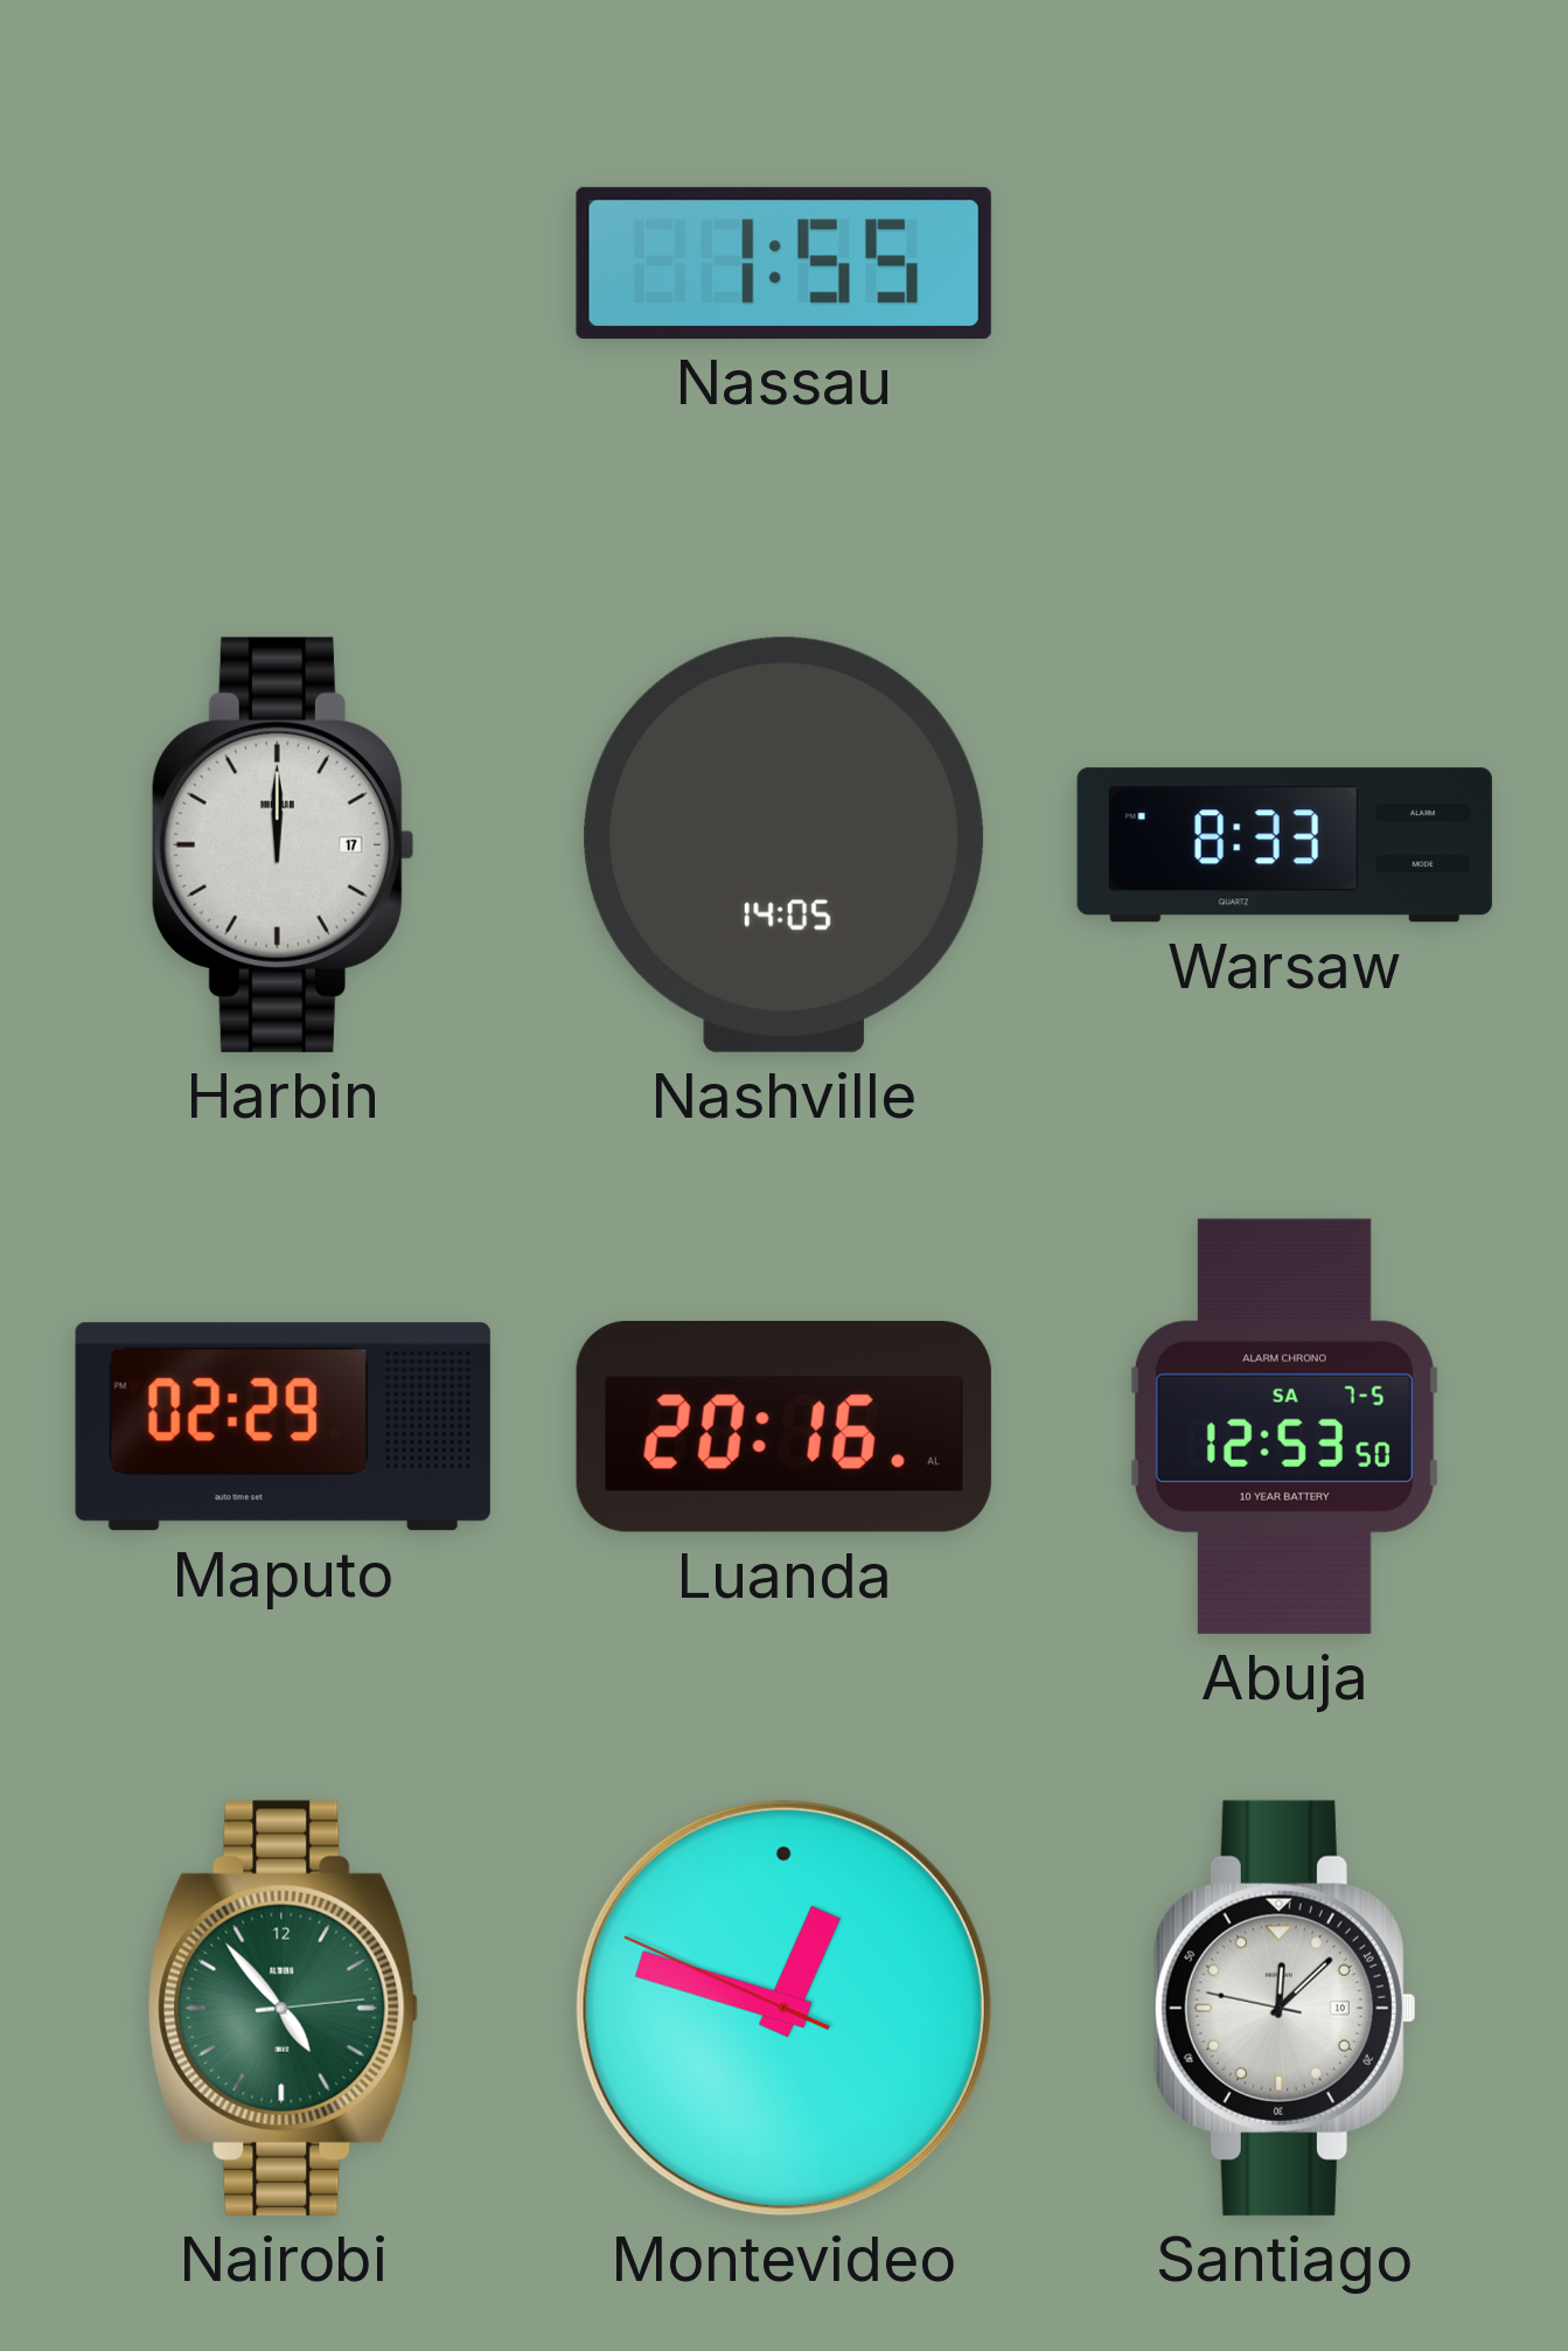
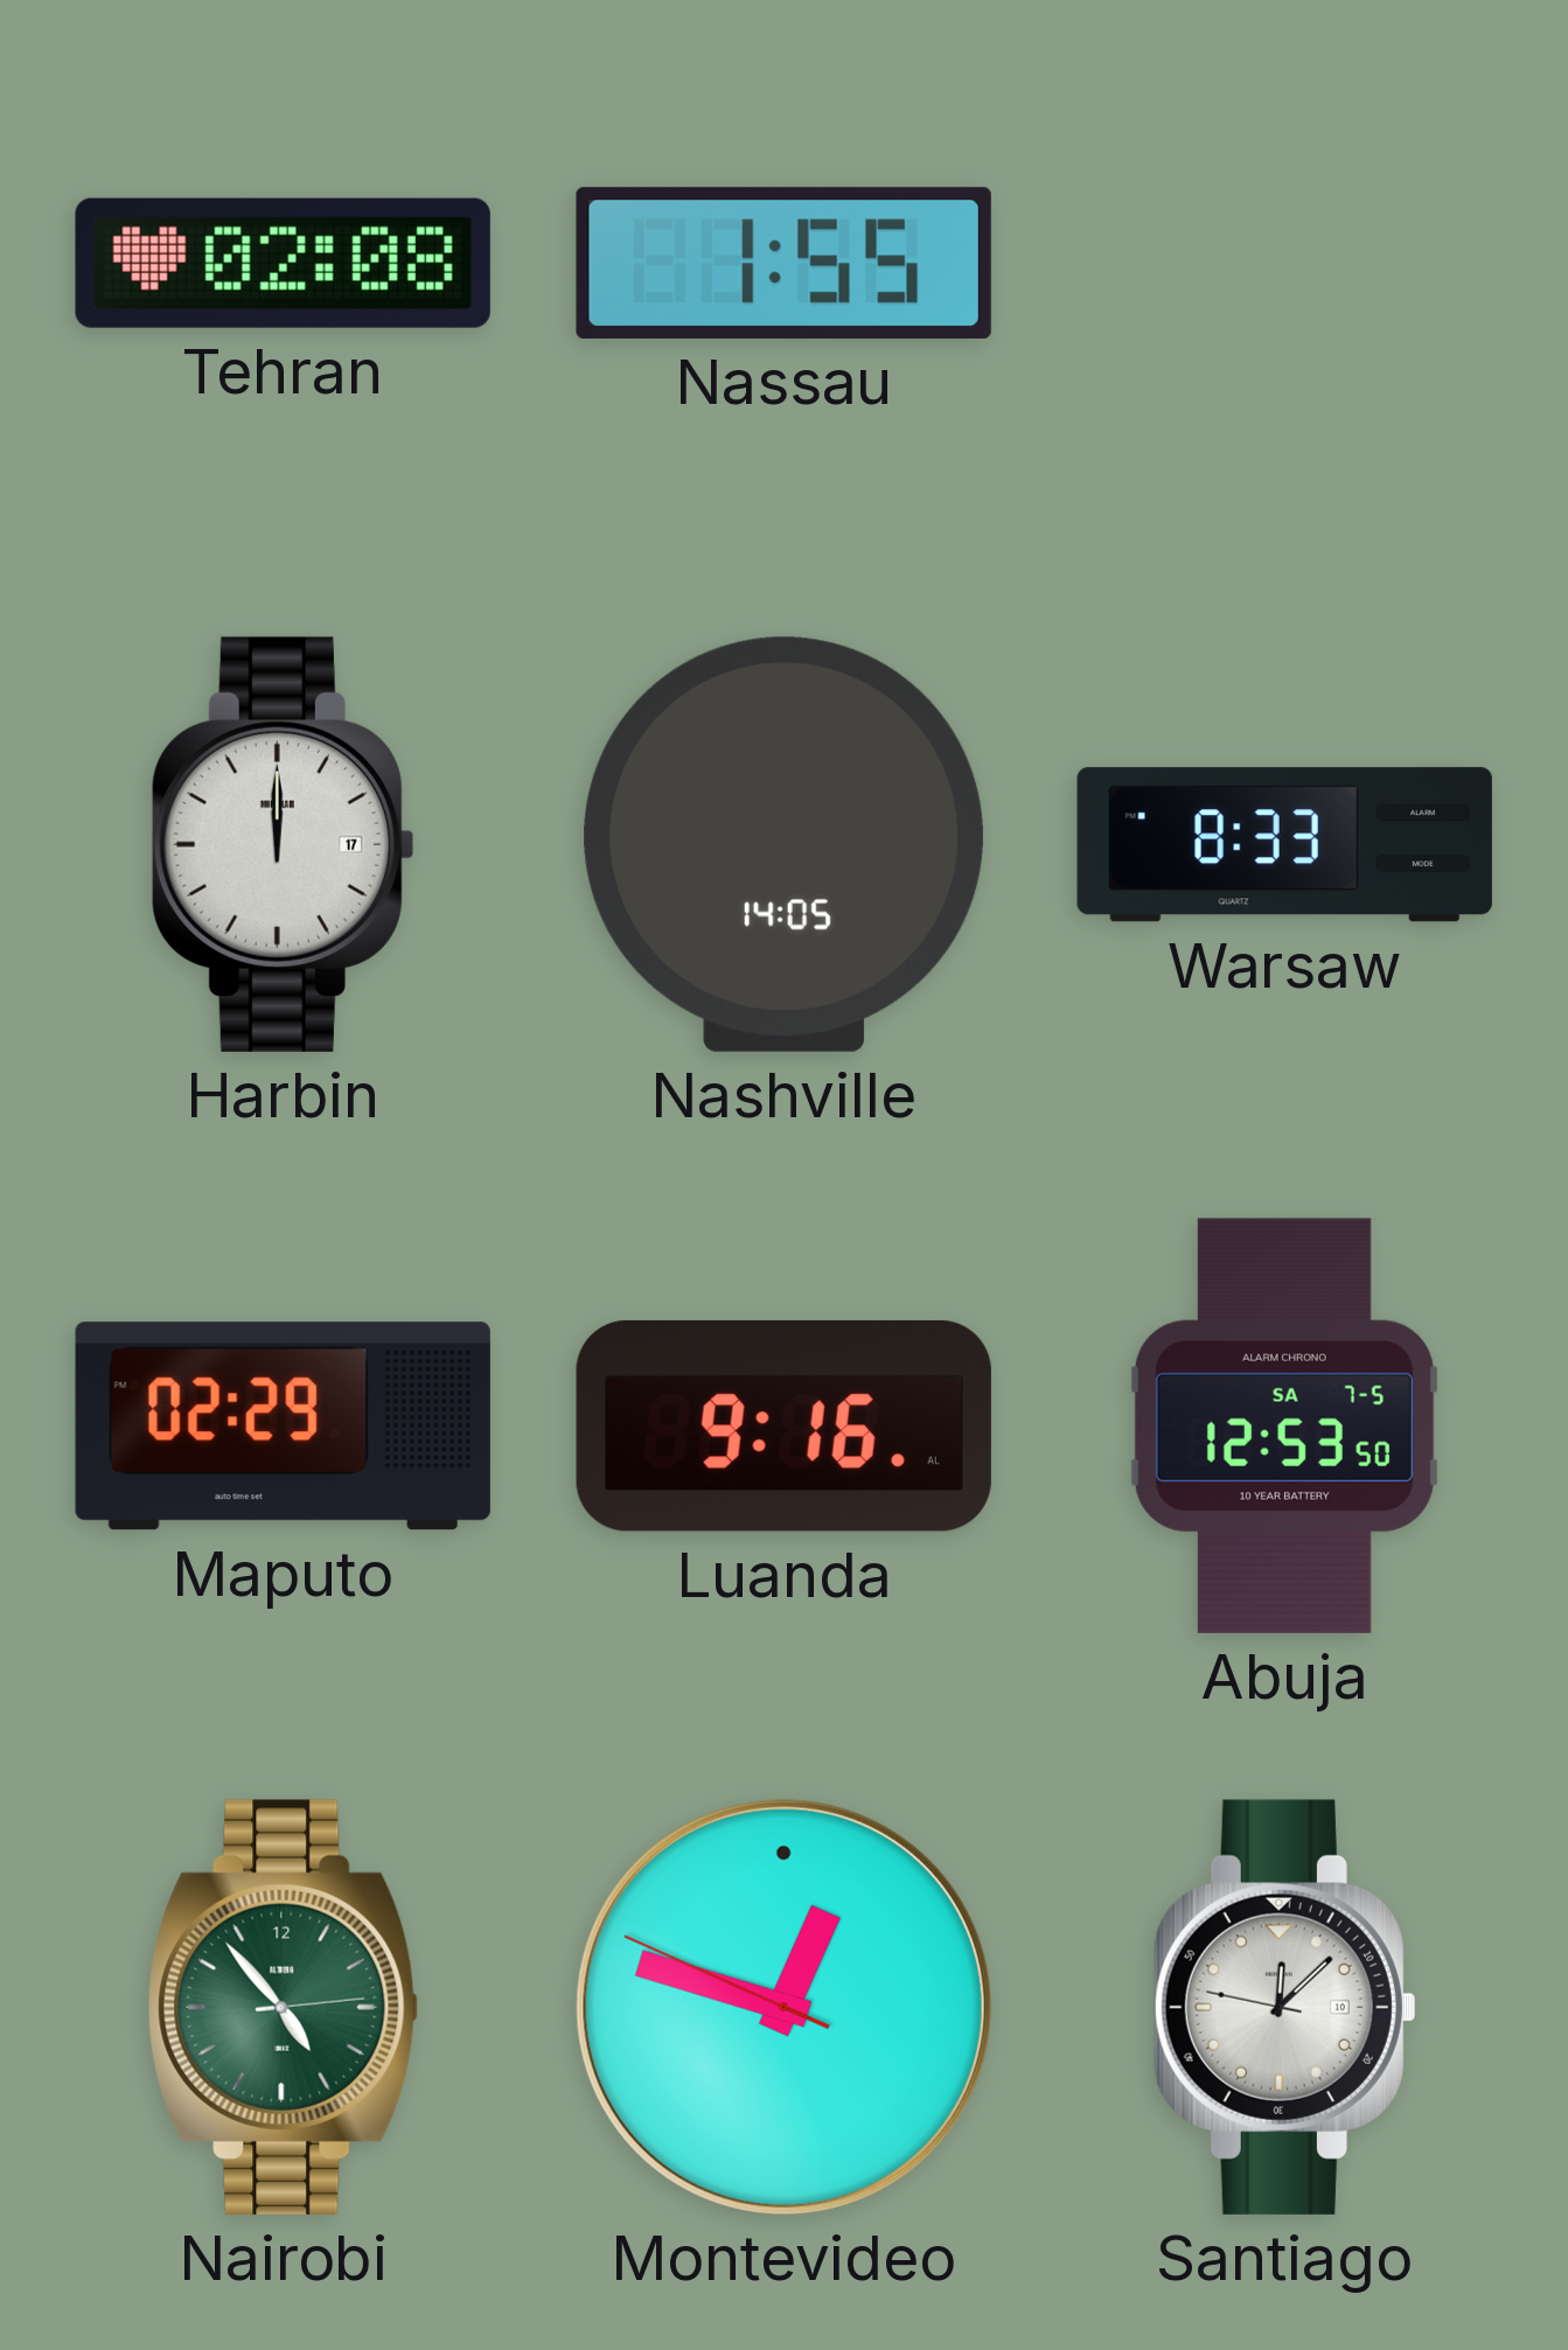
Tehran: none -> 02:08
Luanda: 20:16 -> 9:16
